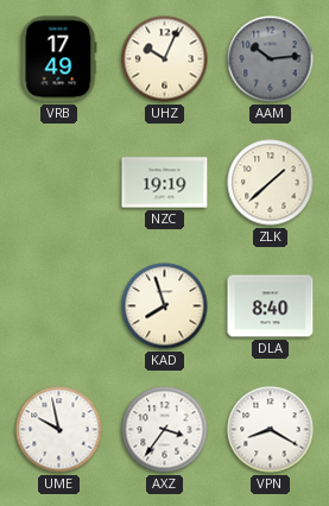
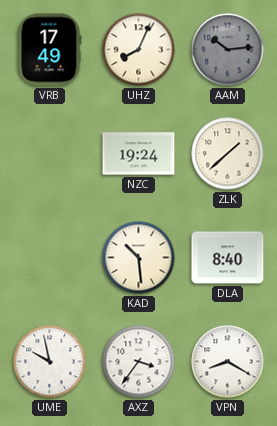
UHZ: 10:04 -> 8:04
NZC: 19:19 -> 19:24
KAD: 7:57 -> 10:29
